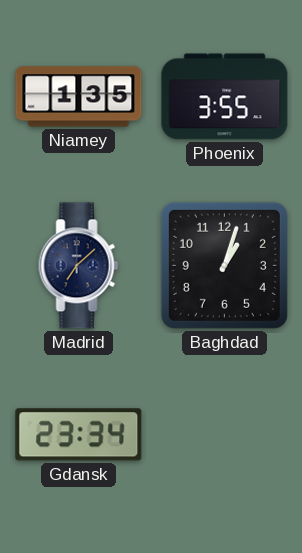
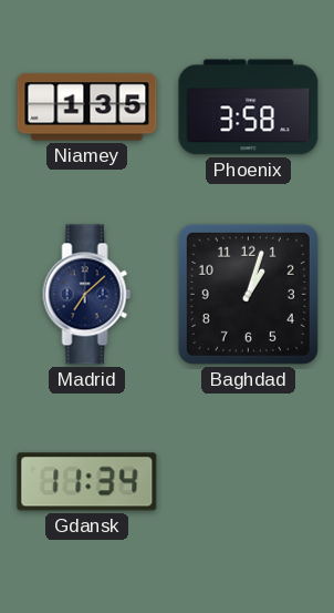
Phoenix: 3:55 -> 3:58
Gdansk: 23:34 -> 11:34
